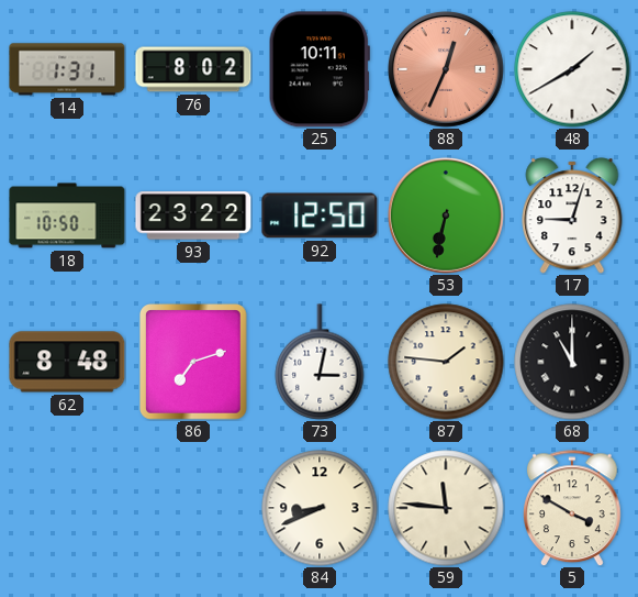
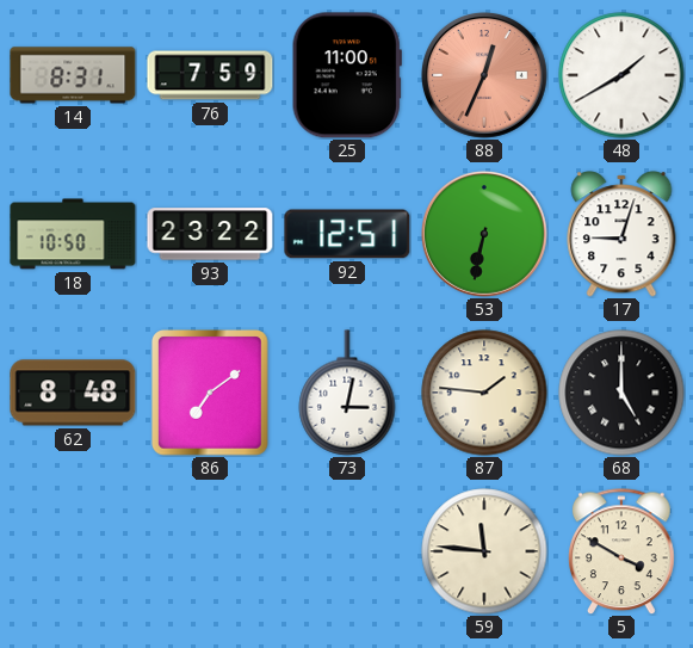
14: 1:31 -> 8:31
76: 8:02 -> 7:59
25: 10:11 -> 11:00
92: 12:50 -> 12:51
86: 7:12 -> 7:09
68: 11:00 -> 5:00
84: 8:41 -> none
